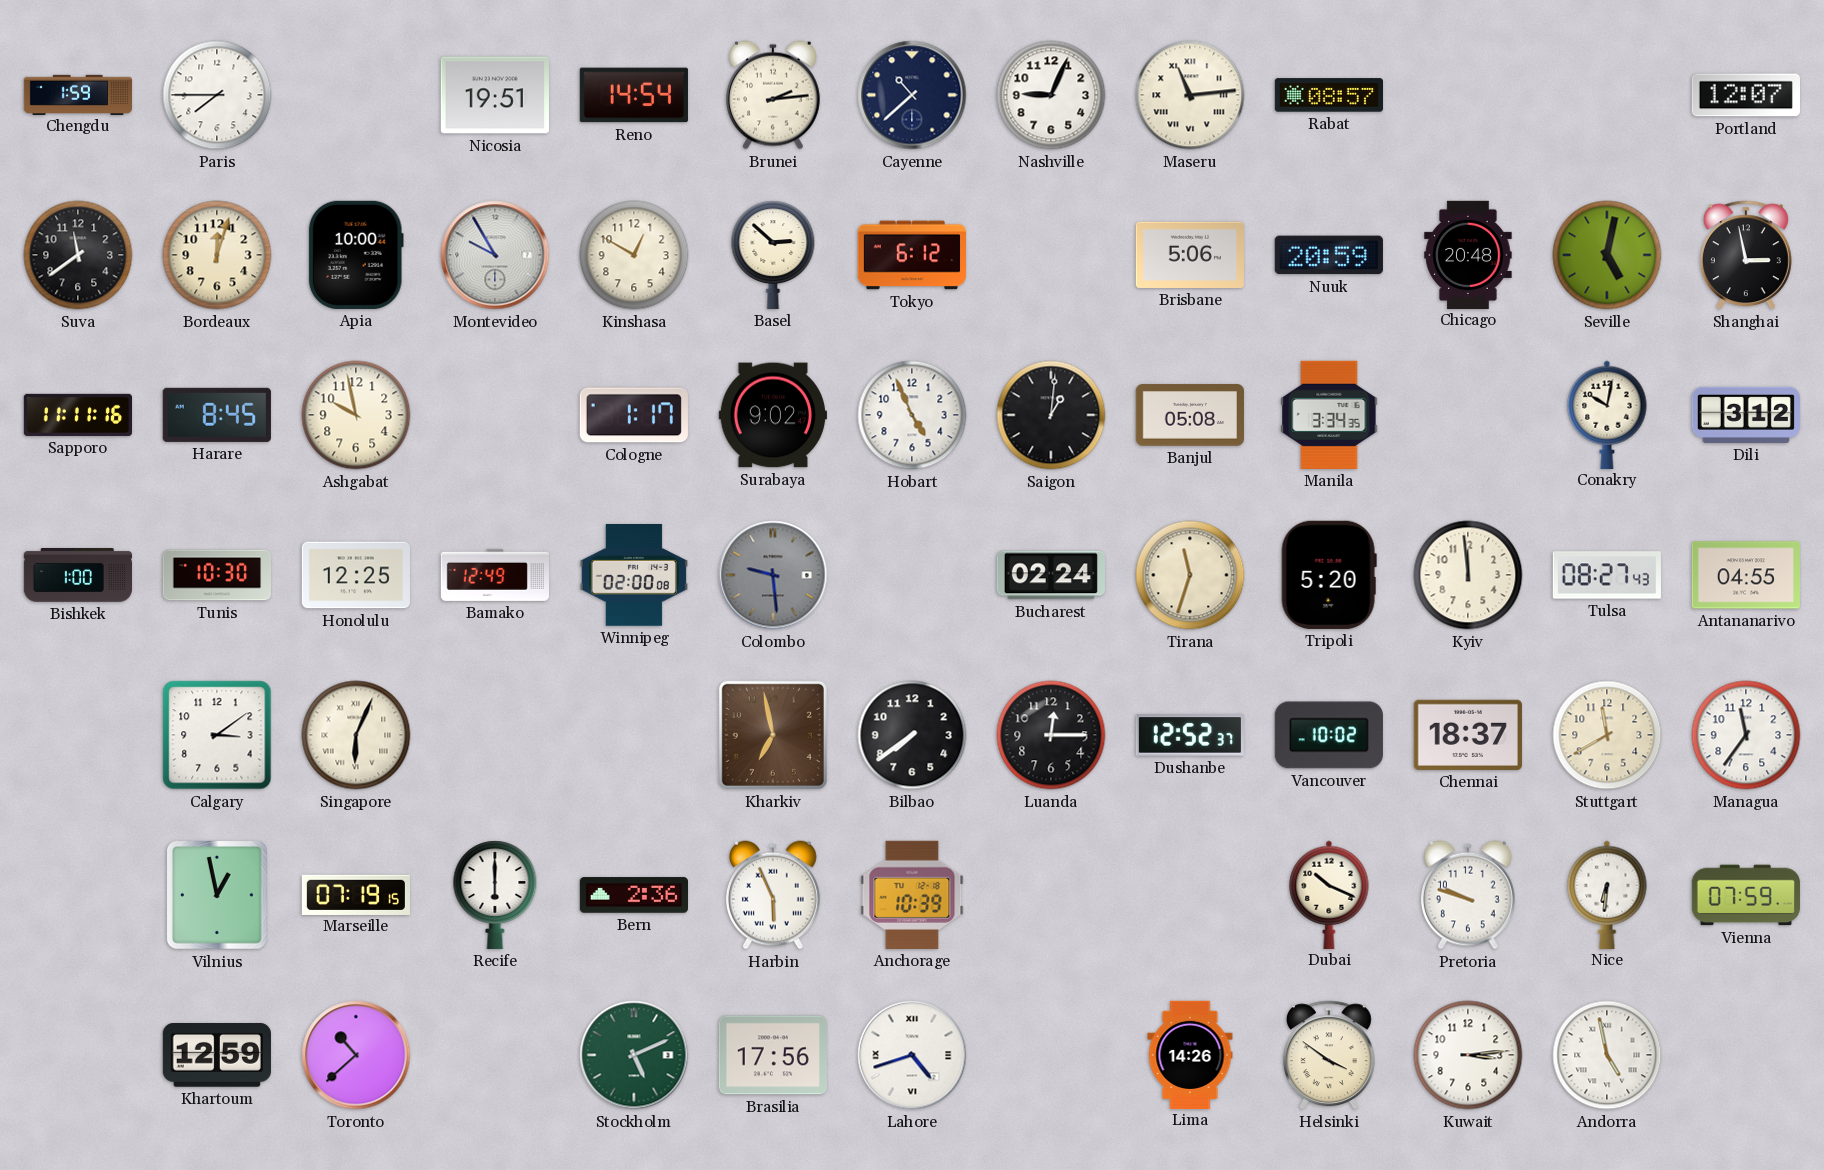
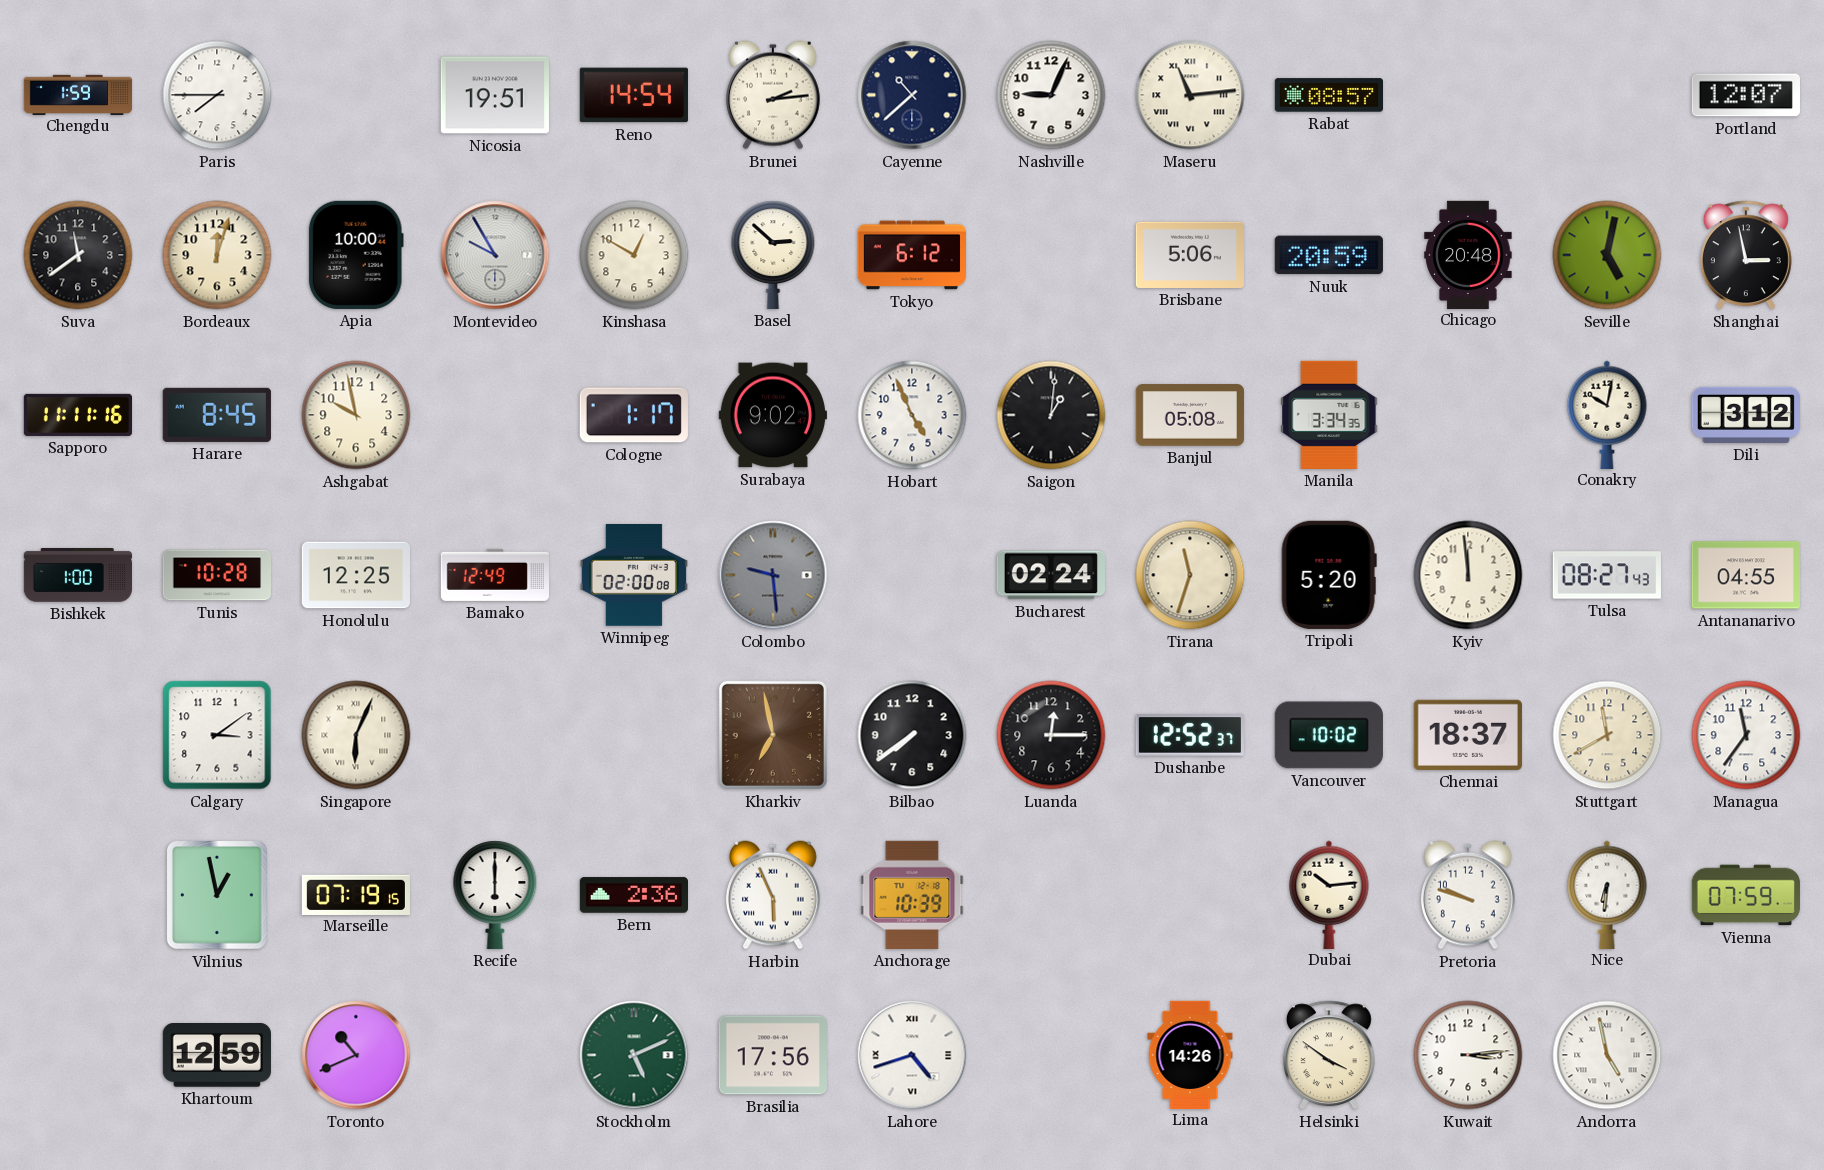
Tunis: 10:30 -> 10:28
Dubai: 10:19 -> 10:14
Toronto: 10:38 -> 10:41
